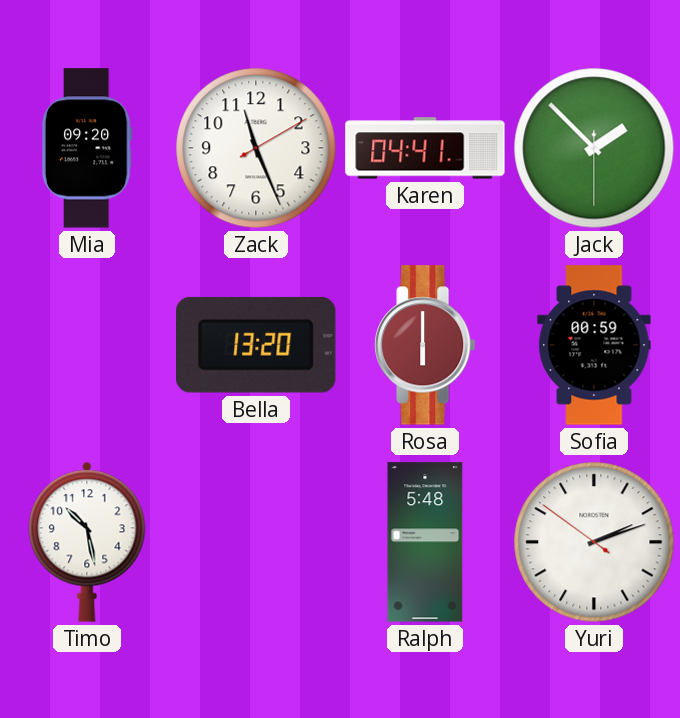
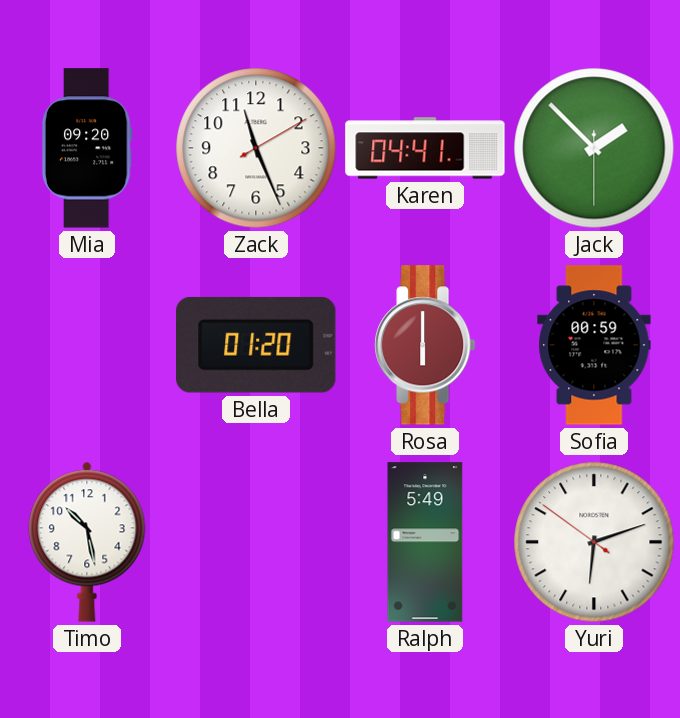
Bella: 13:20 -> 01:20
Ralph: 5:48 -> 5:49
Yuri: 2:11 -> 6:11
